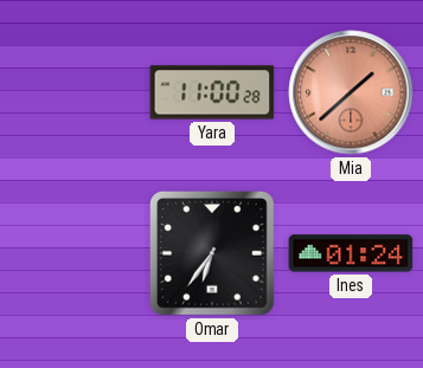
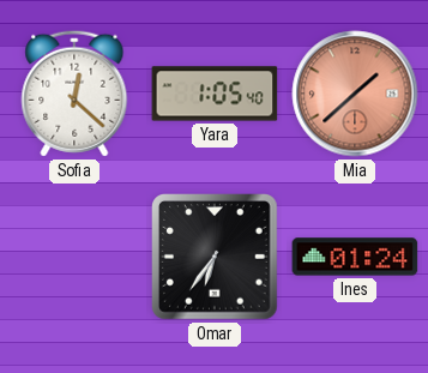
Sofia: none -> 12:22
Yara: 11:00 -> 1:05
